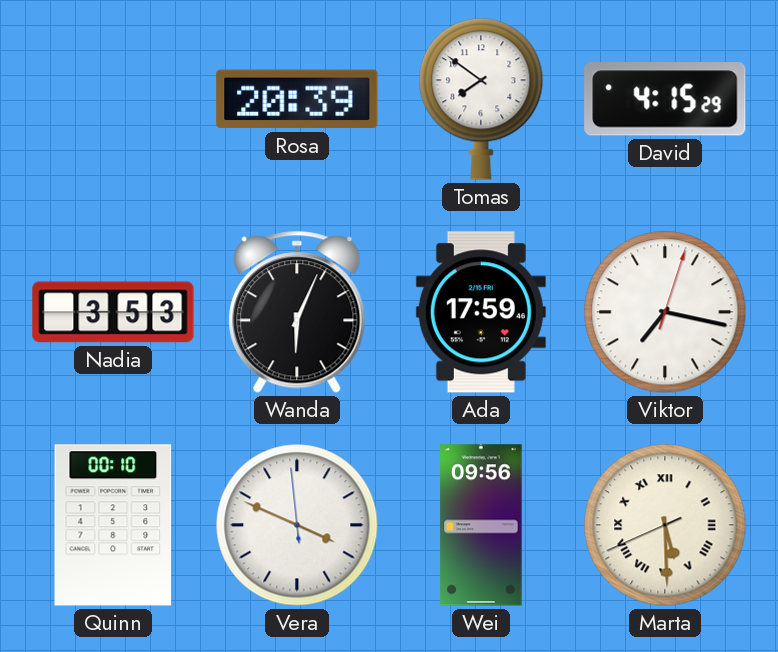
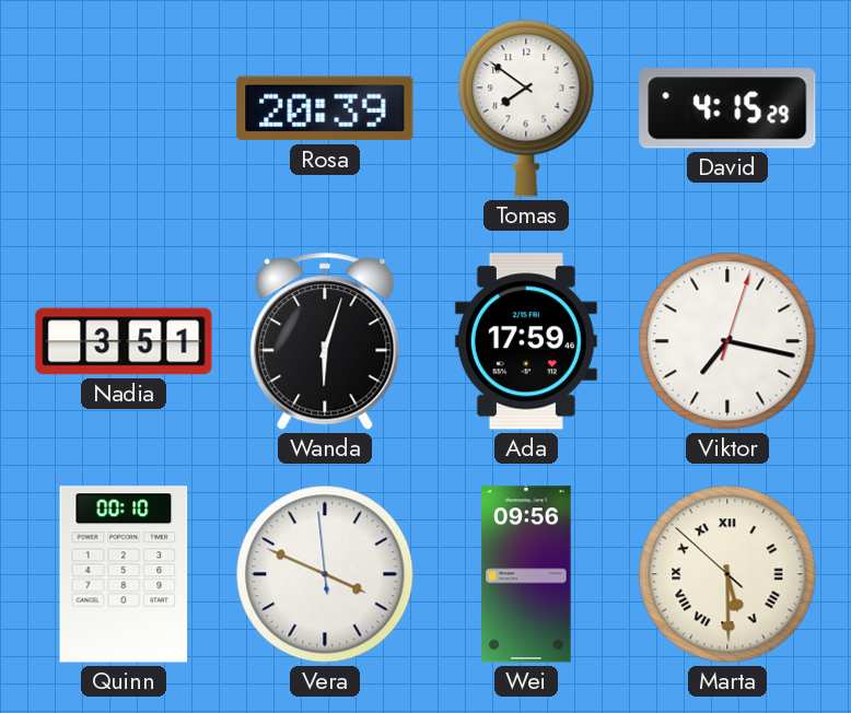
Nadia: 3:53 -> 3:51
Wanda: 6:04 -> 6:03
Marta: 5:29:41 -> 5:29:52
